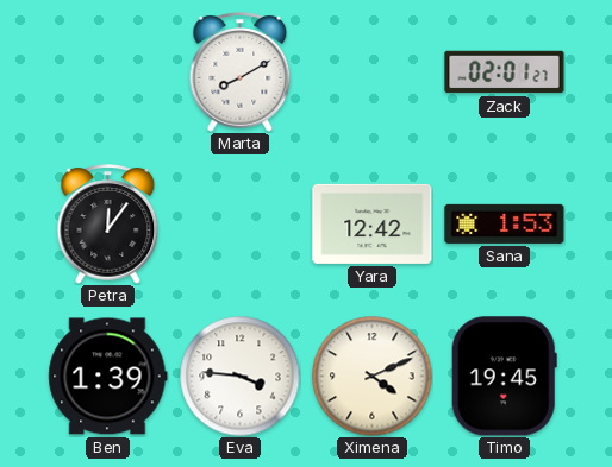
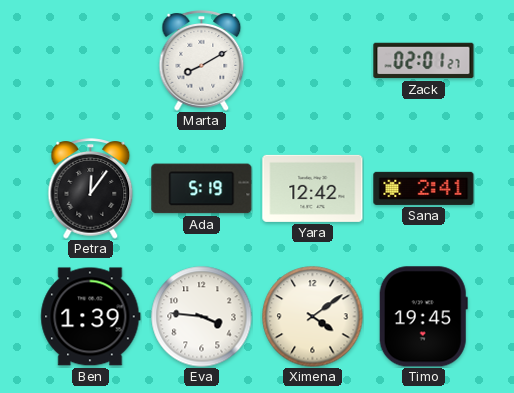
Ada: none -> 5:19
Sana: 1:53 -> 2:41
Ximena: 4:11 -> 4:09
